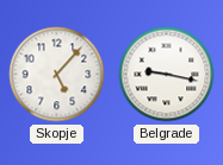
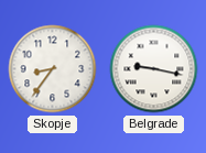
Skopje: 5:07 -> 8:36
